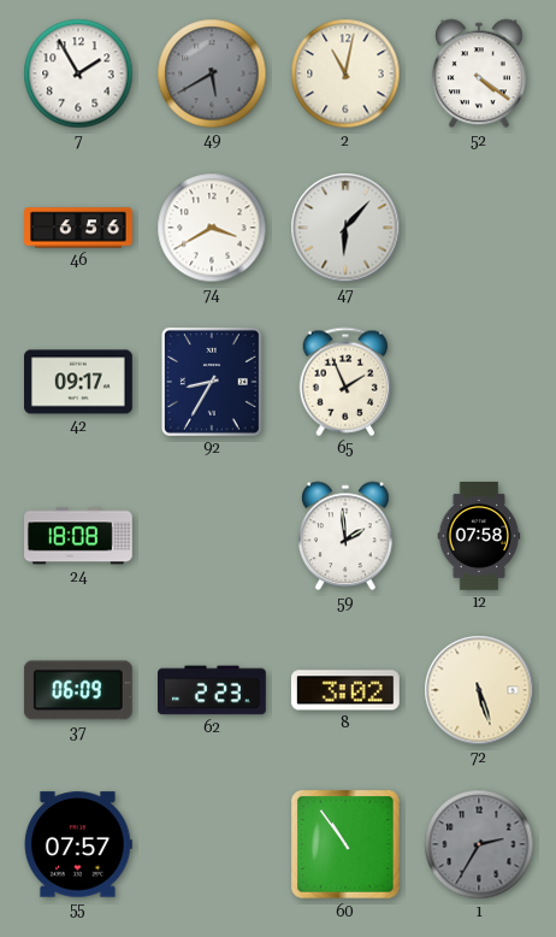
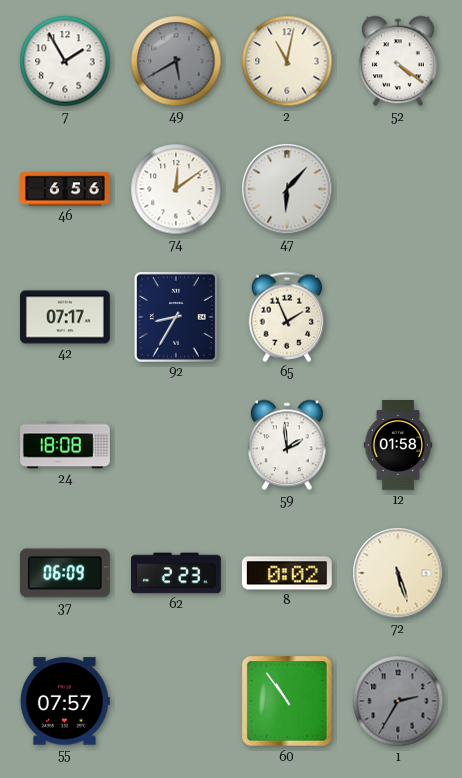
74: 3:40 -> 12:09
42: 09:17 -> 07:17
12: 07:58 -> 01:58
8: 3:02 -> 0:02
